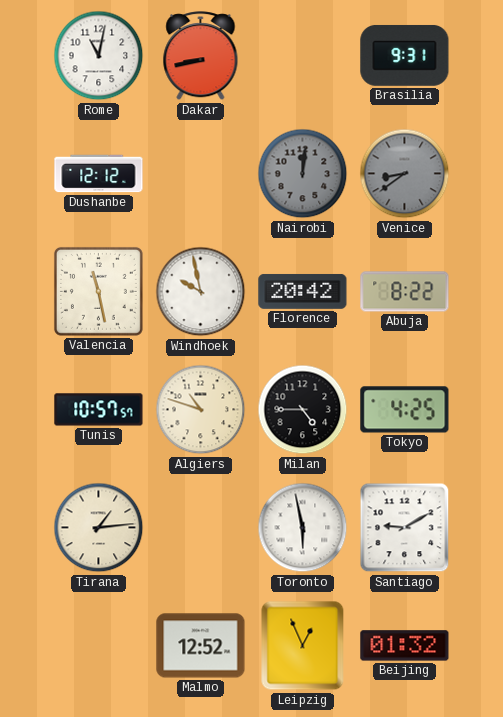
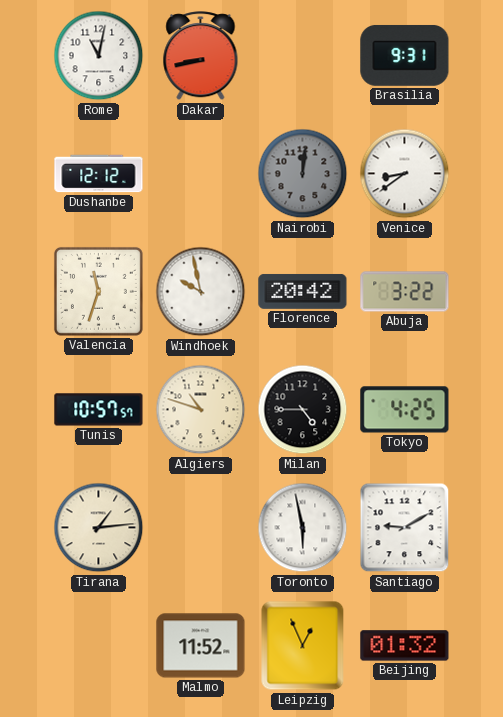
Venice dial: grey -> white
Valencia: 11:28 -> 11:33
Abuja: 8:22 -> 3:22
Malmo: 12:52 -> 11:52
